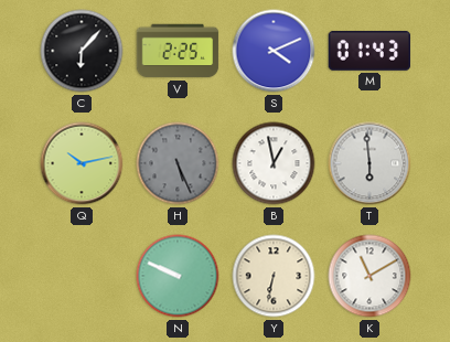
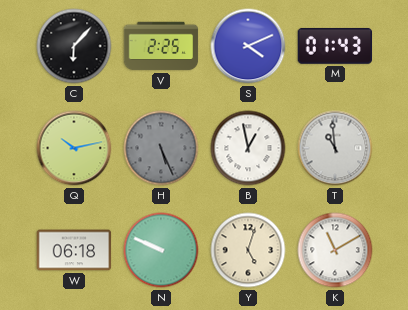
T: 5:59 -> 10:59
W: none -> 06:18
Y: 6:32 -> 5:03
